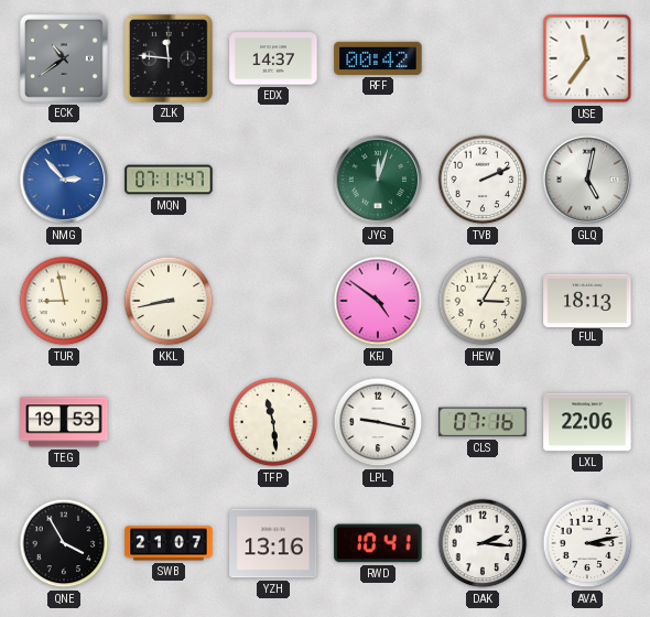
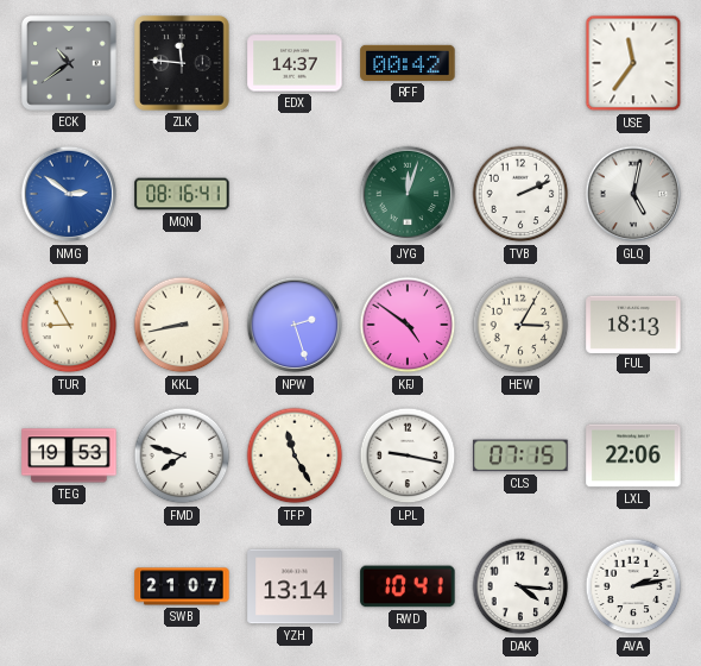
NMG: 2:53 -> 2:51
MQN: 07:11 -> 08:16
TUR: 8:58 -> 8:55
NPW: none -> 2:27
FMD: none -> 7:48
TFP: 11:29 -> 11:25
CLS: 07:16 -> 07:15
QNE: 3:55 -> none
YZH: 13:16 -> 13:14
DAK: 2:16 -> 4:16
AVA: 3:13 -> 2:13
